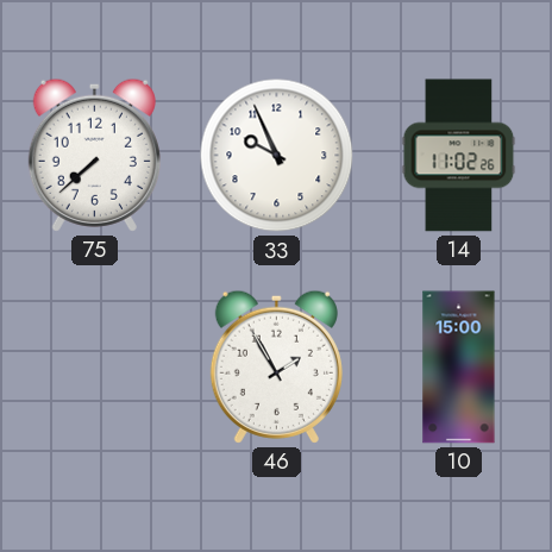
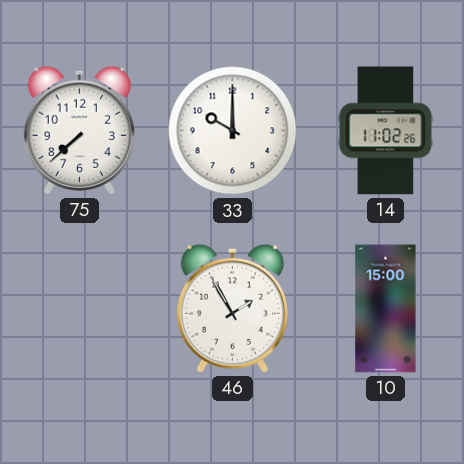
33: 9:56 -> 10:00
